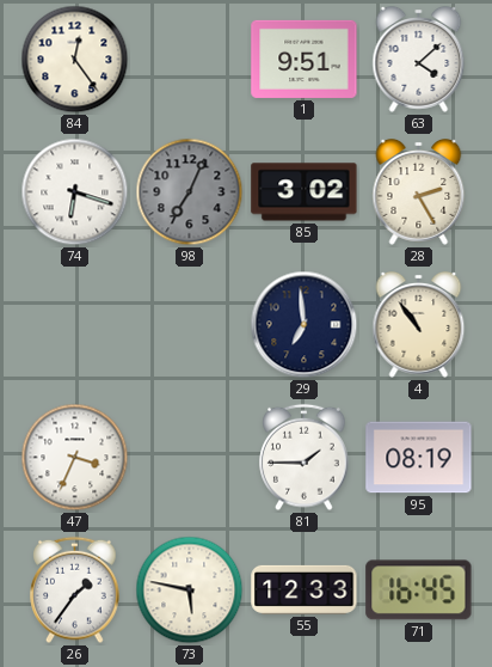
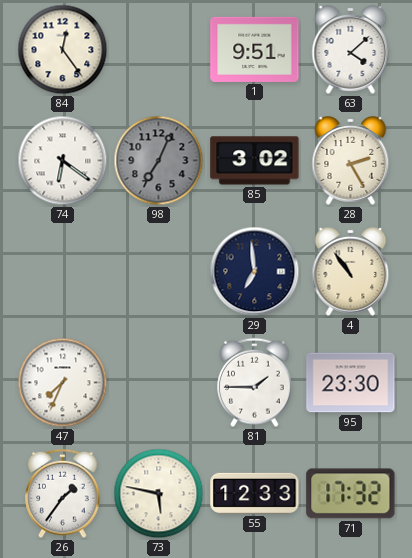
74: 6:18 -> 6:21
47: 3:34 -> 7:34
95: 08:19 -> 23:30
71: 16:45 -> 17:32
